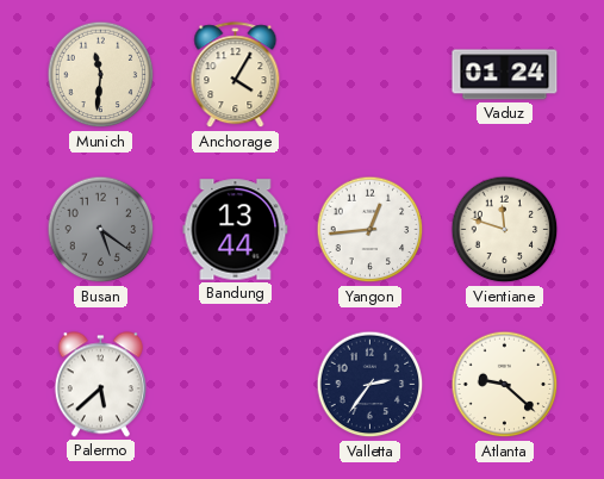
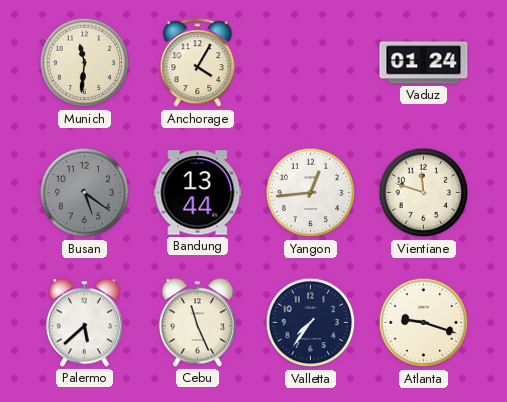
Cebu: none -> 11:26
Valletta: 2:36 -> 7:36
Atlanta: 9:22 -> 9:18
